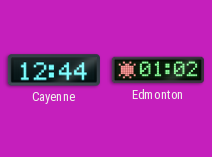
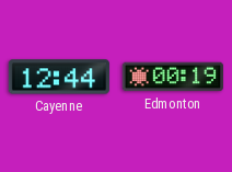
Edmonton: 01:02 -> 00:19
